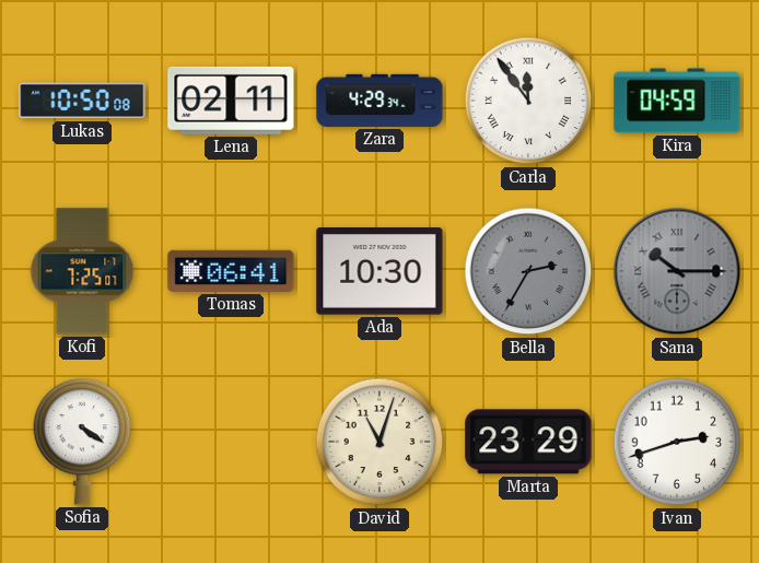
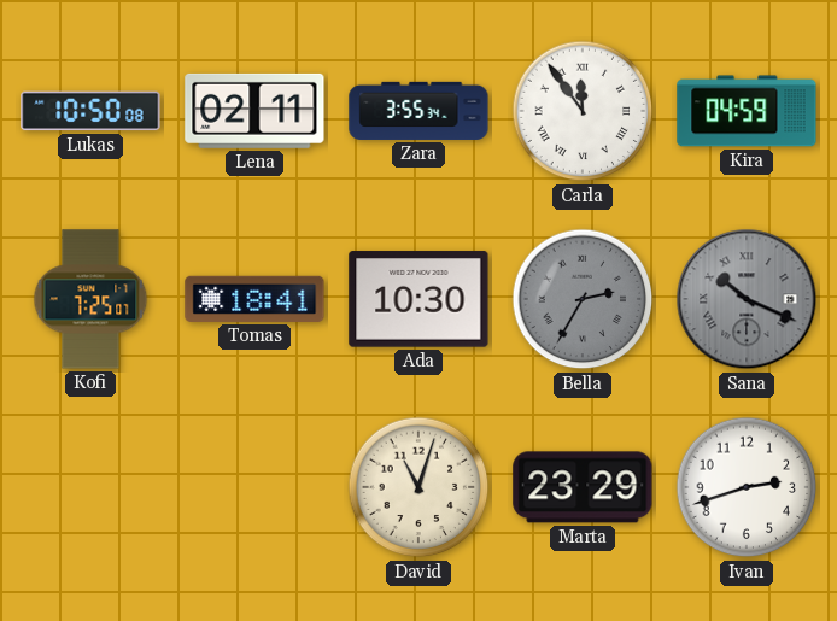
Zara: 4:29 -> 3:55
Tomas: 06:41 -> 18:41
Sana: 10:15 -> 10:19
Sofia: 4:21 -> none
